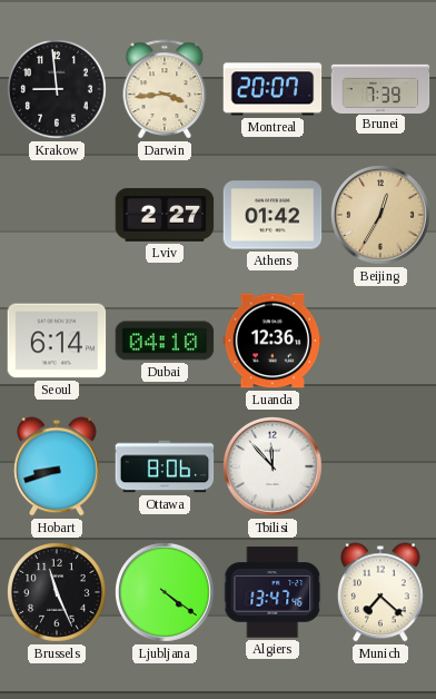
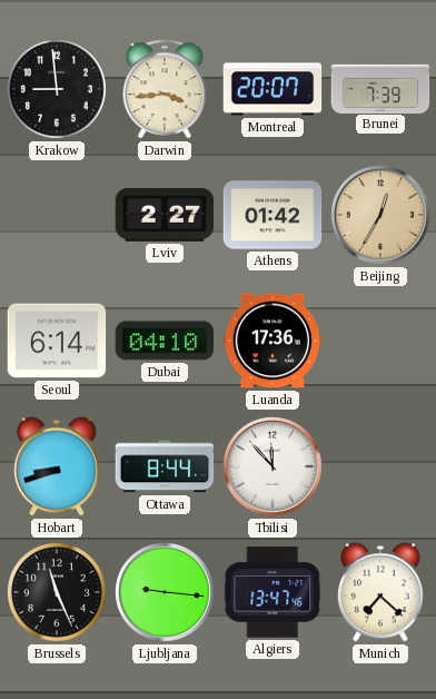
Luanda: 12:36 -> 17:36
Ottawa: 8:06 -> 8:44
Ljubljana: 4:21 -> 9:16
